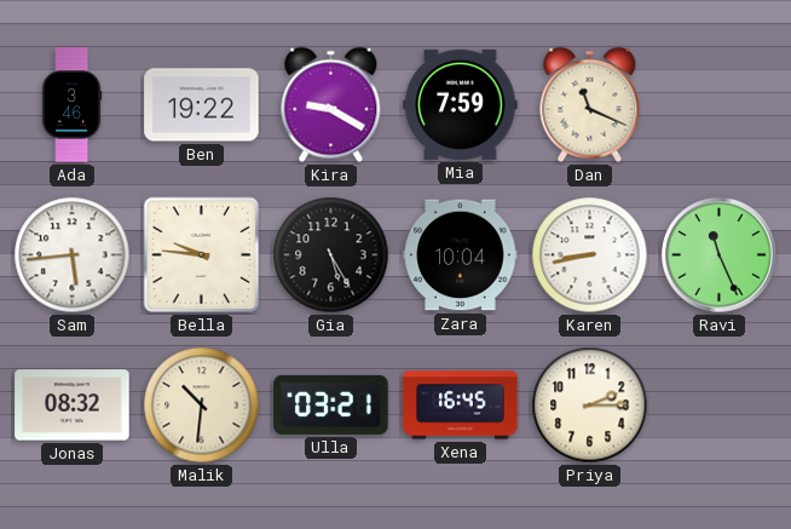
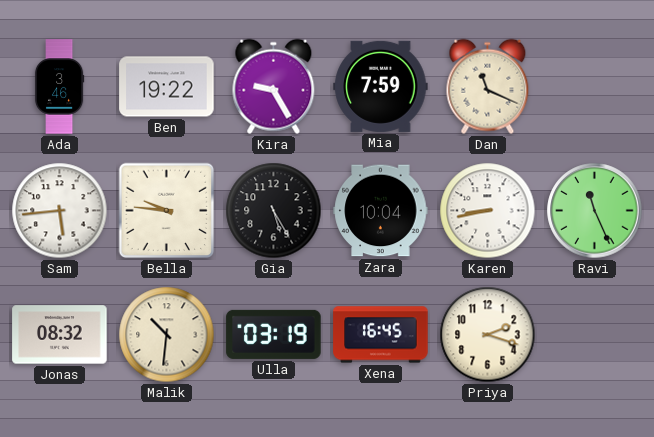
Kira: 9:20 -> 9:25
Ulla: 03:21 -> 03:19
Priya: 2:15 -> 2:18
